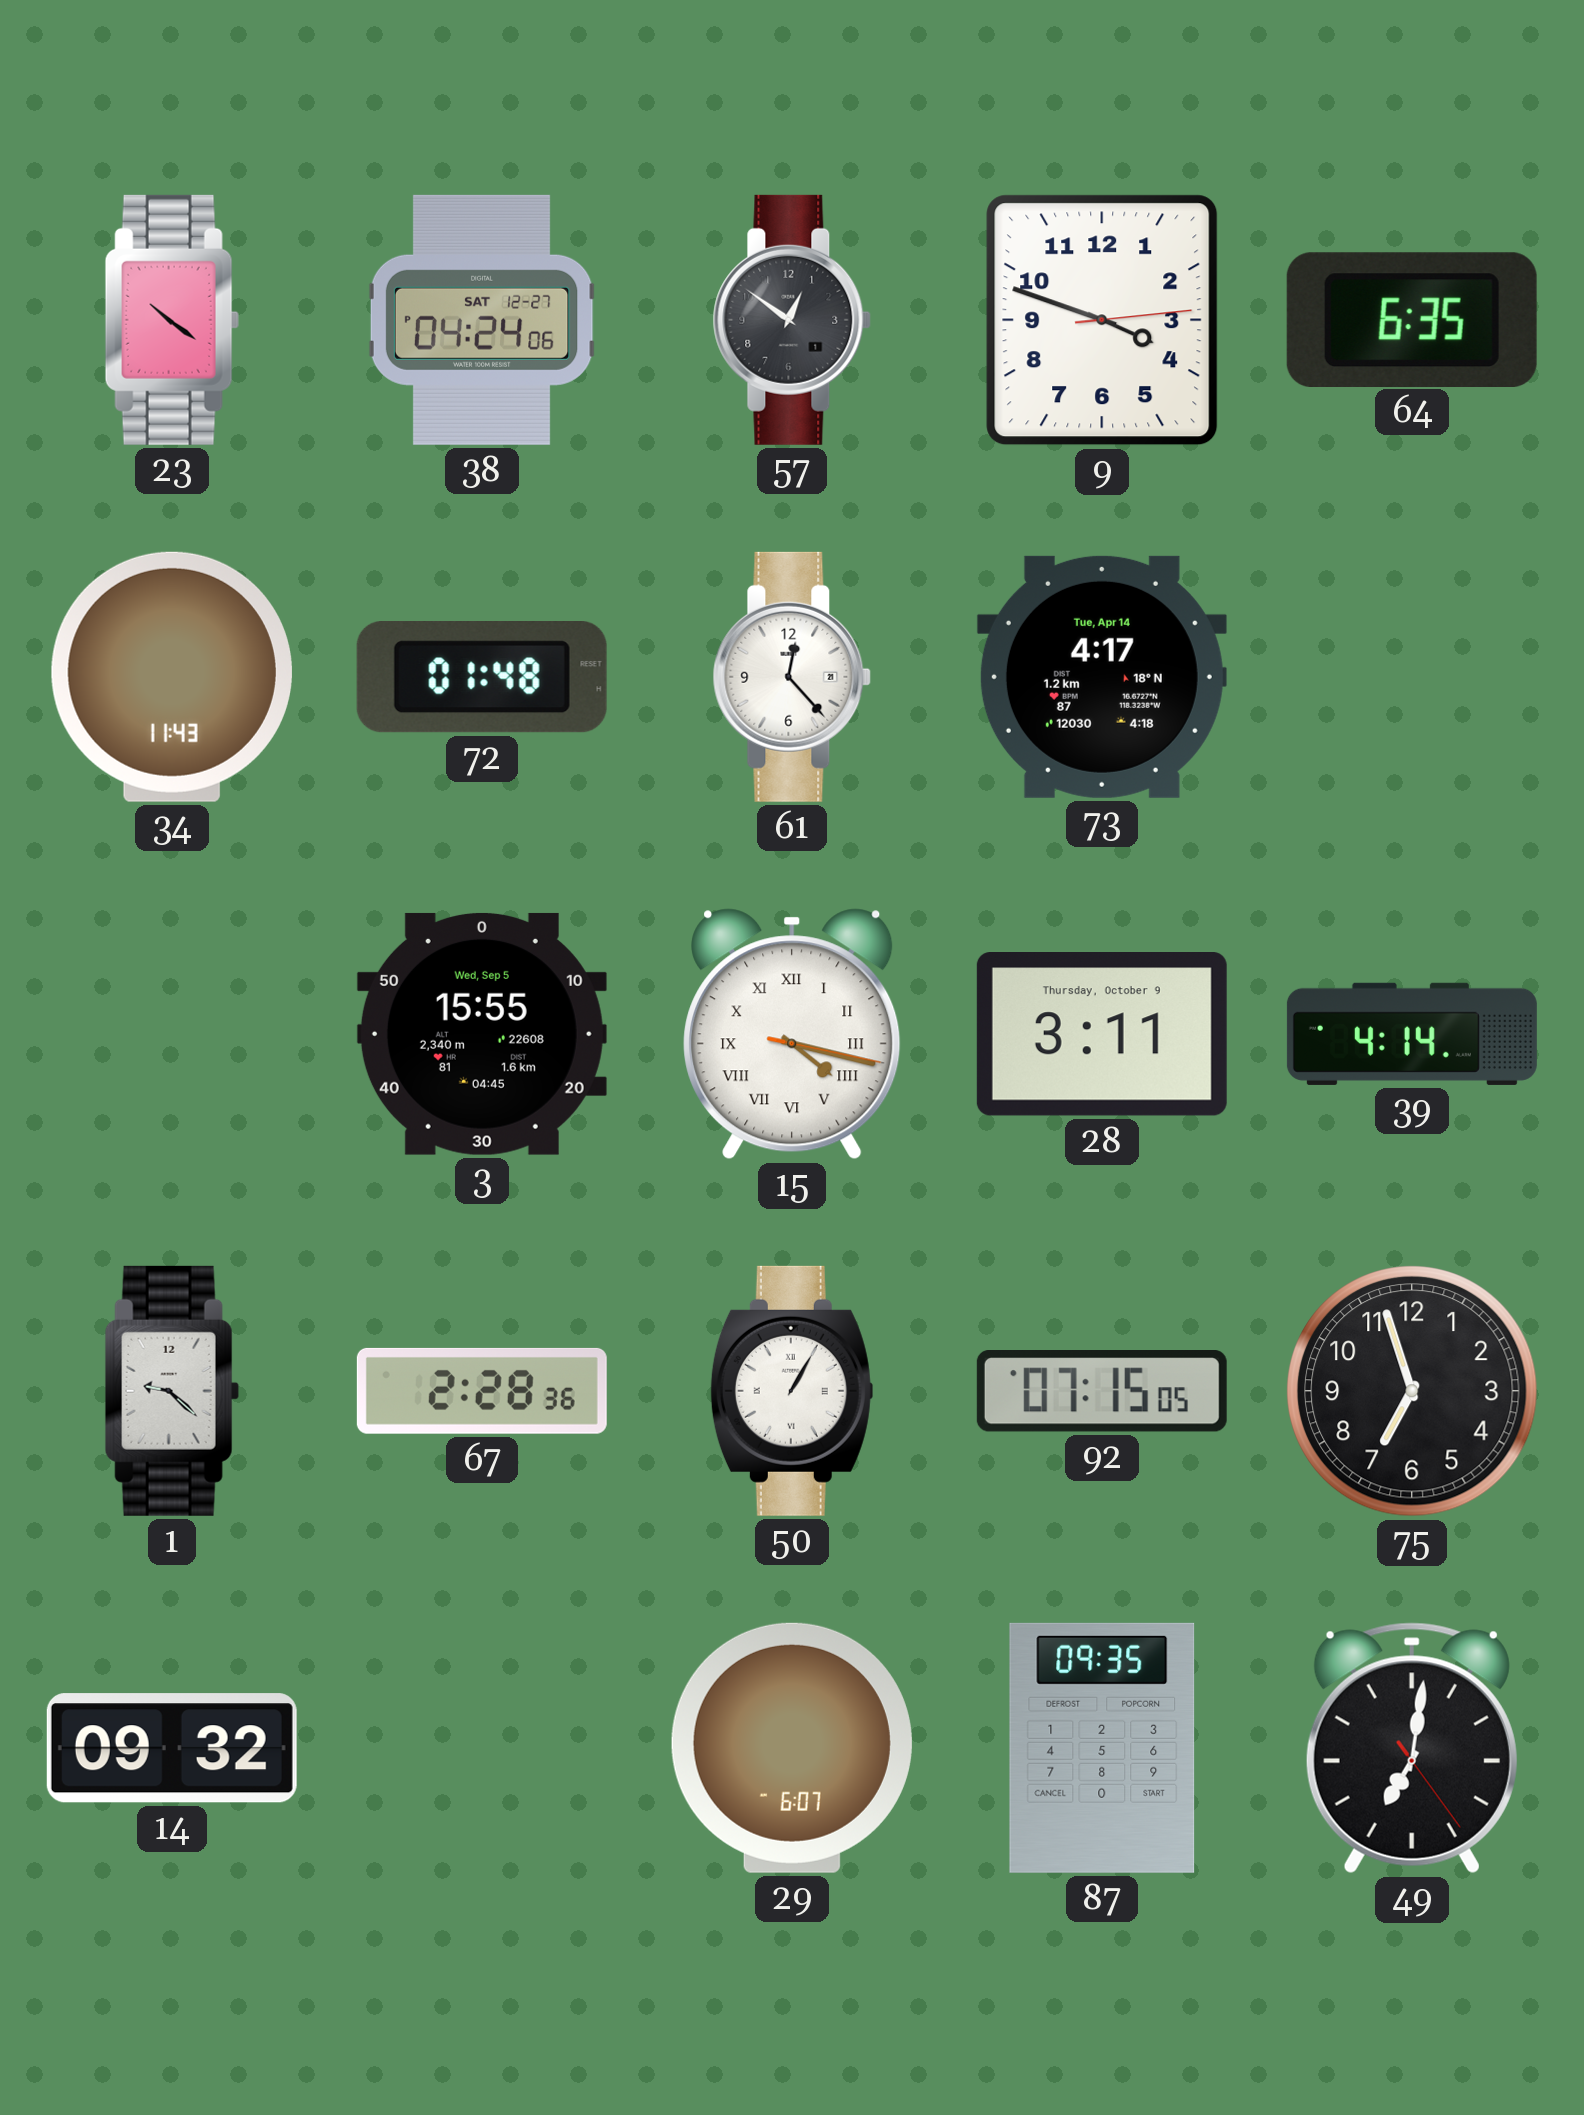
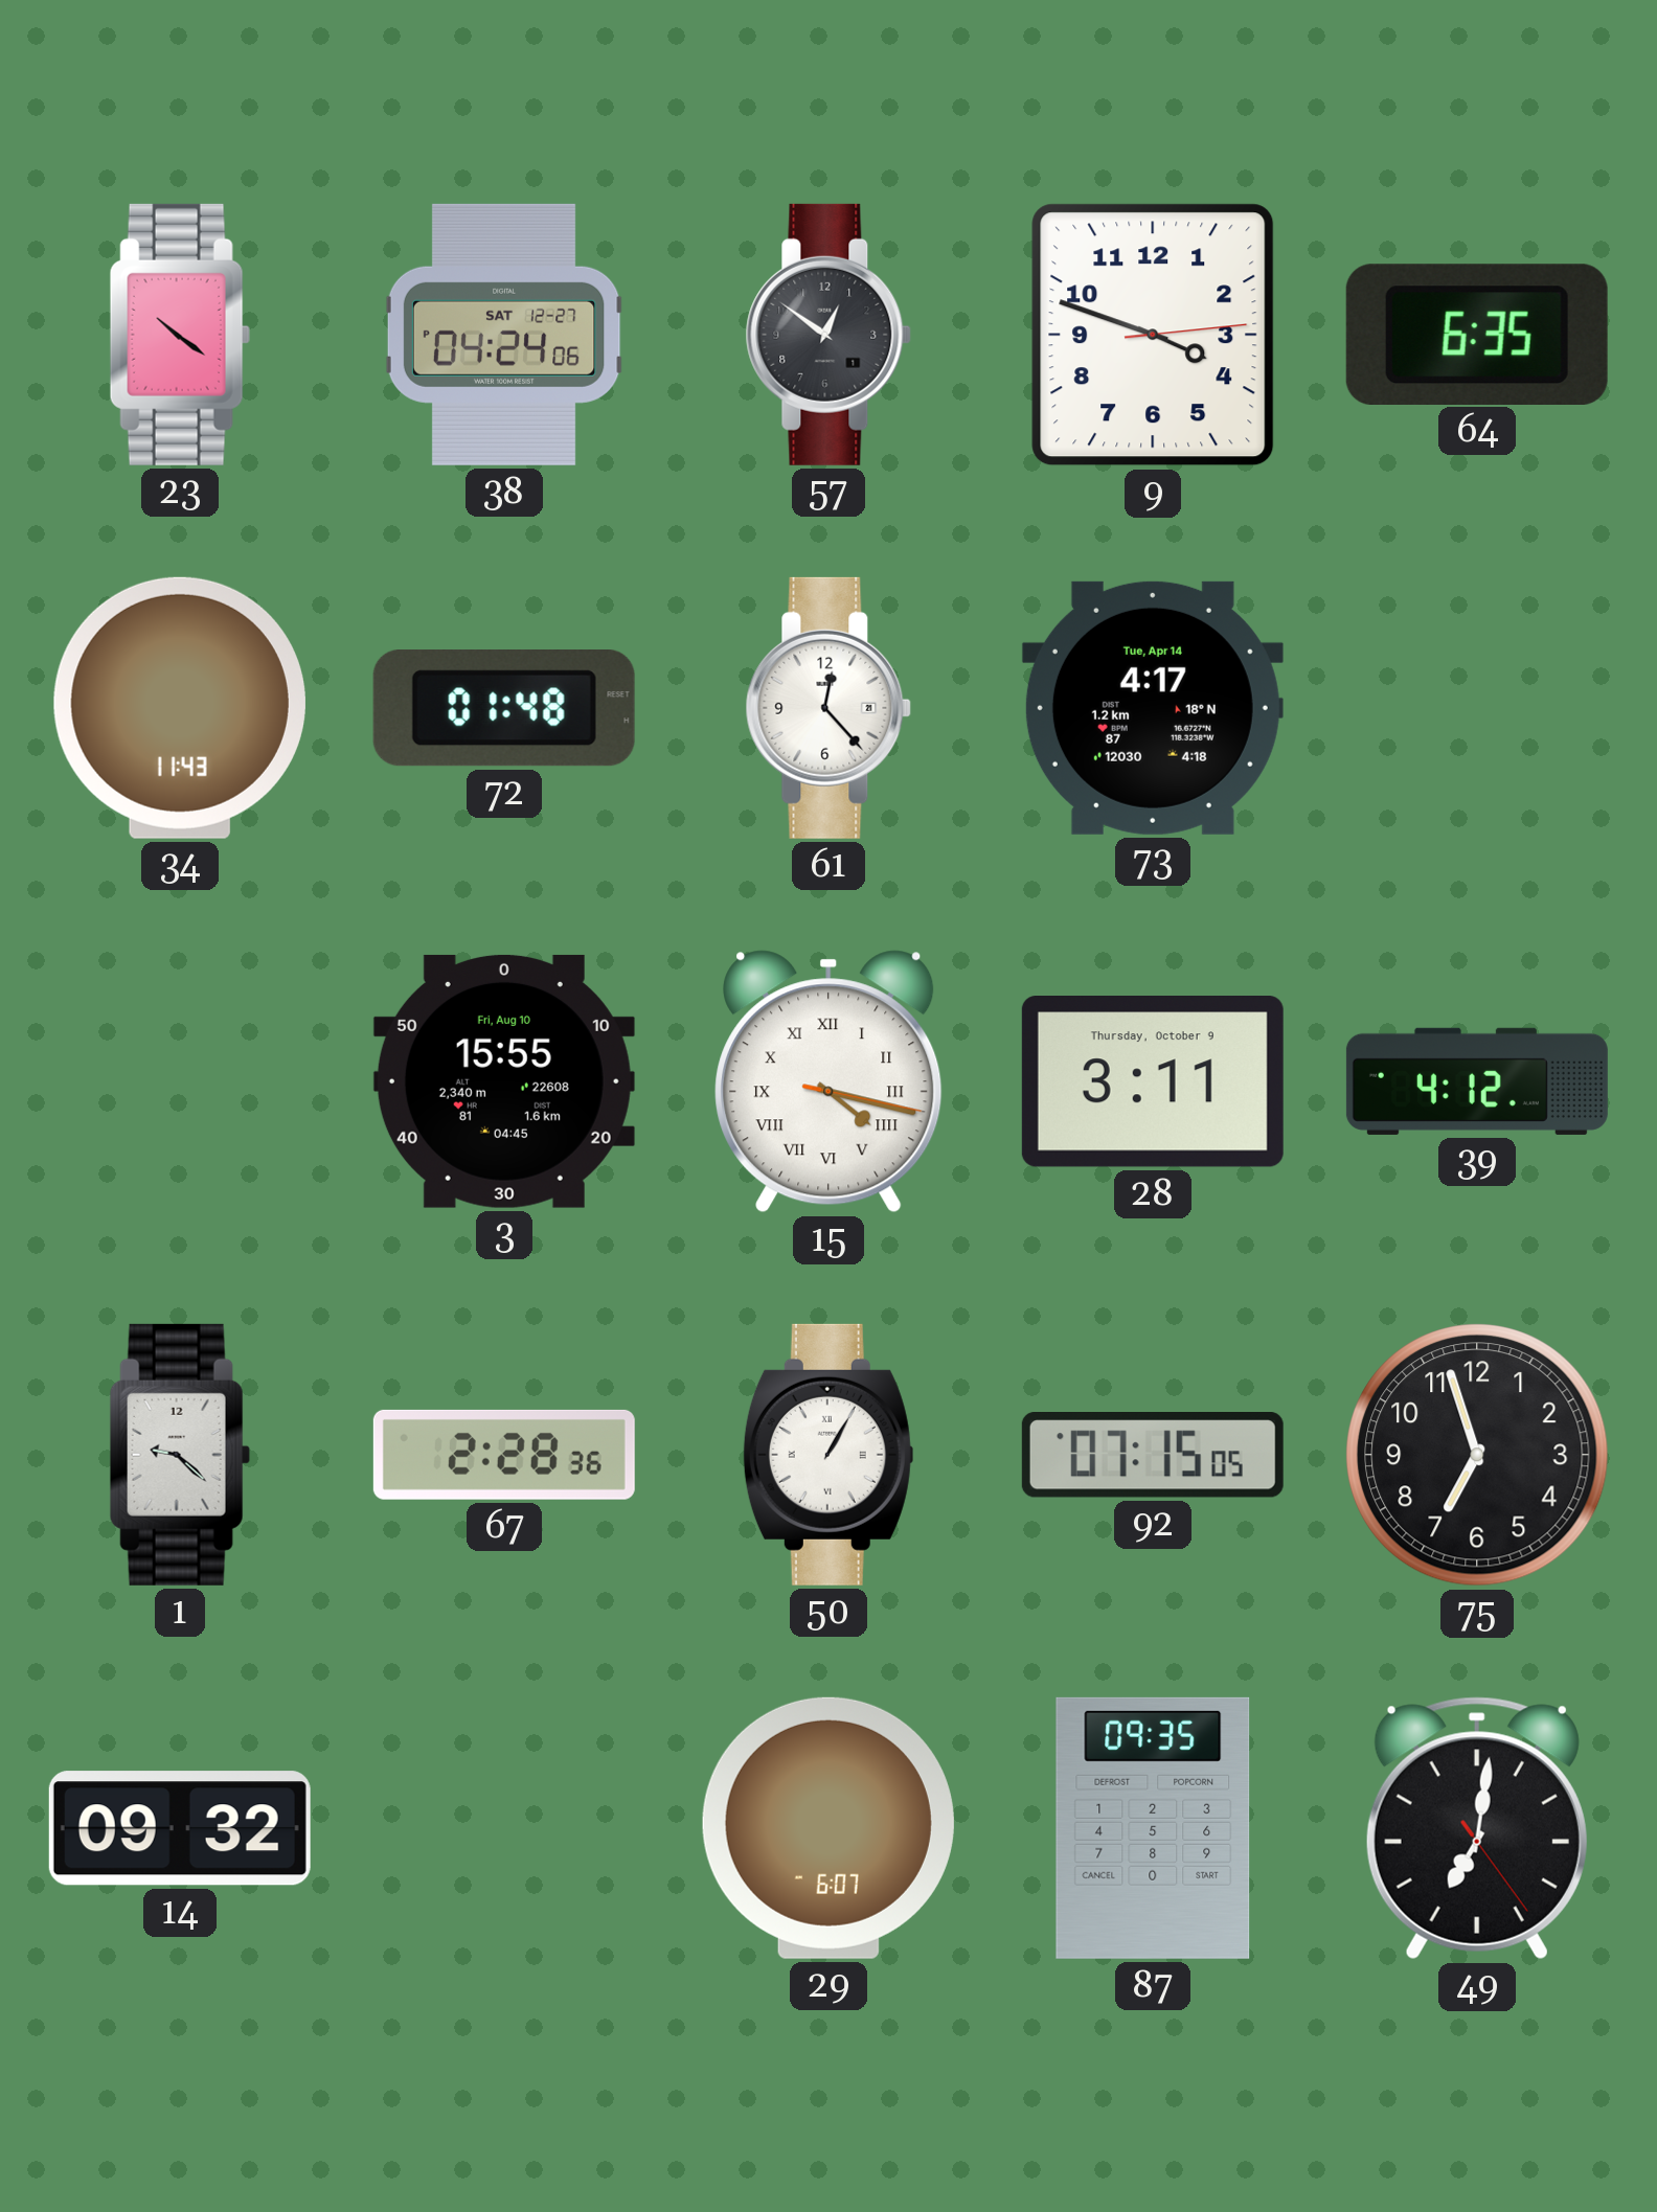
3 date: Wed, Sep 5 -> Fri, Aug 10
39: 4:14 -> 4:12
